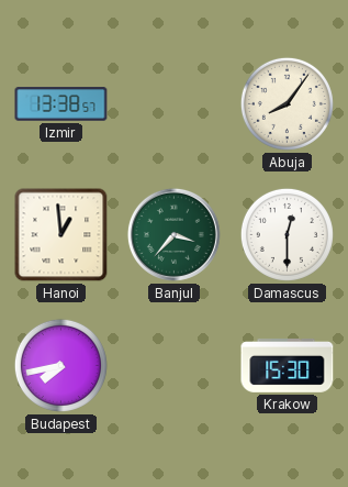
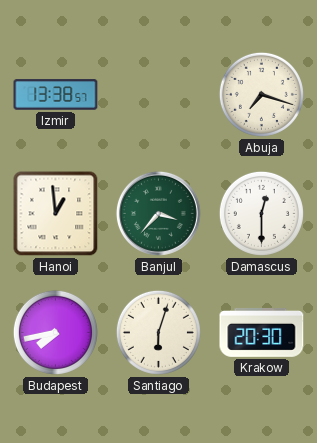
Abuja: 8:06 -> 7:18
Santiago: none -> 6:03
Krakow: 15:30 -> 20:30
